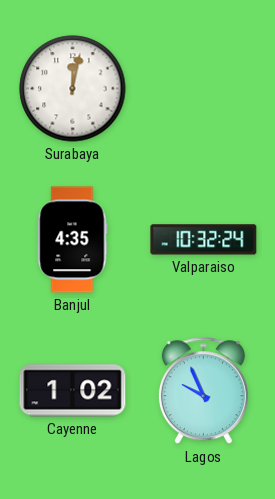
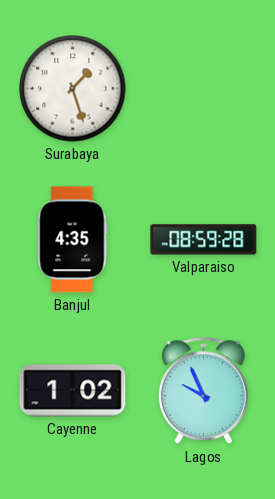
Surabaya: 12:02 -> 1:27
Valparaiso: 10:32 -> 08:59
